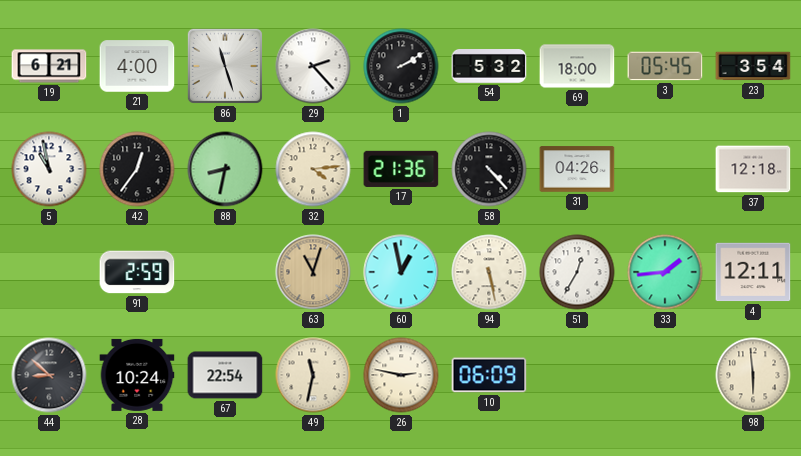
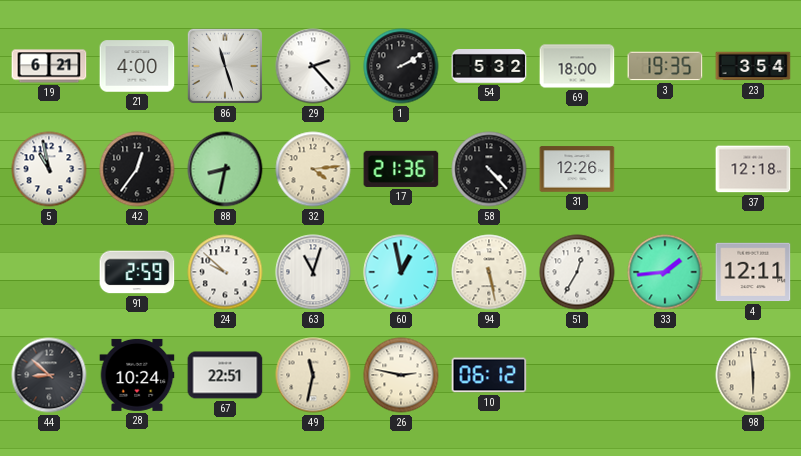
3: 05:45 -> 19:35
31: 04:26 -> 12:26
24: none -> 9:52
63 dial: champagne -> white
67: 22:54 -> 22:51
10: 06:09 -> 06:12
